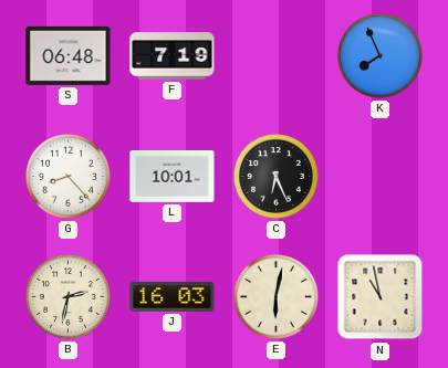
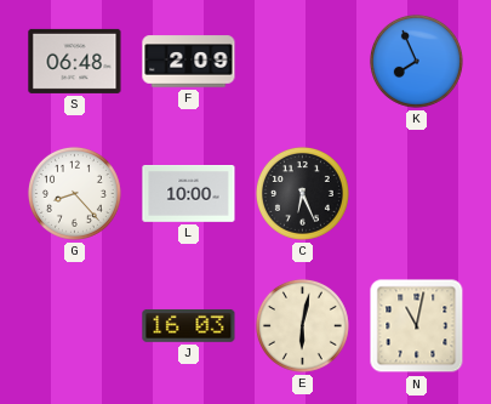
F: 7:19 -> 2:09
L: 10:01 -> 10:00
B: 2:32 -> none
N: 10:58 -> 11:02
